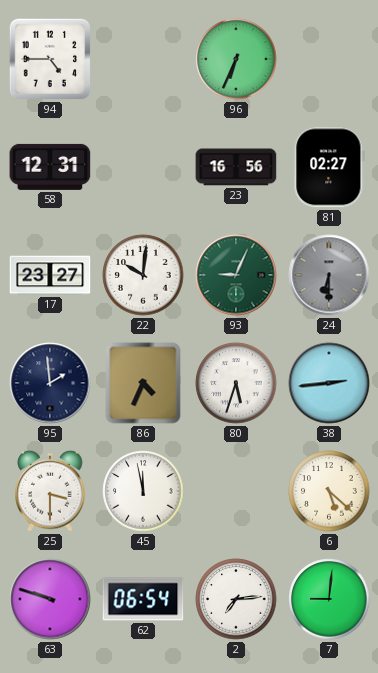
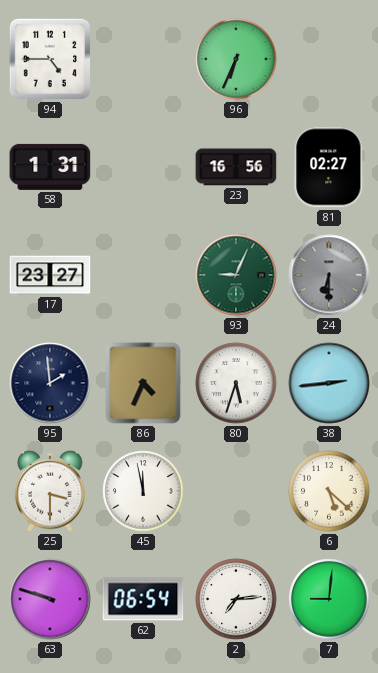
58: 12:31 -> 1:31
22: 10:01 -> none
